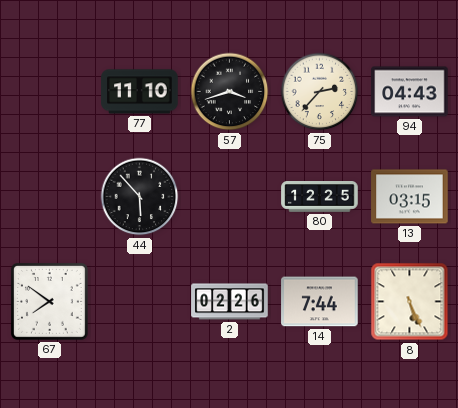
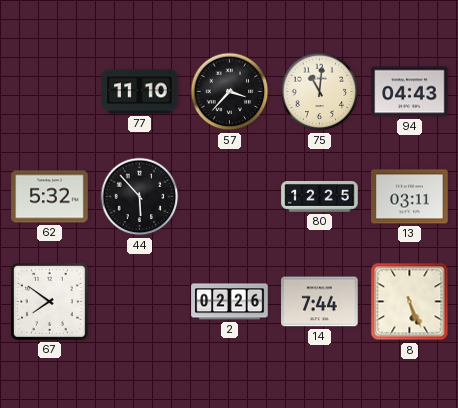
57: 3:42 -> 3:37
75: 2:37 -> 11:01
62: none -> 5:32
13: 03:15 -> 03:11
